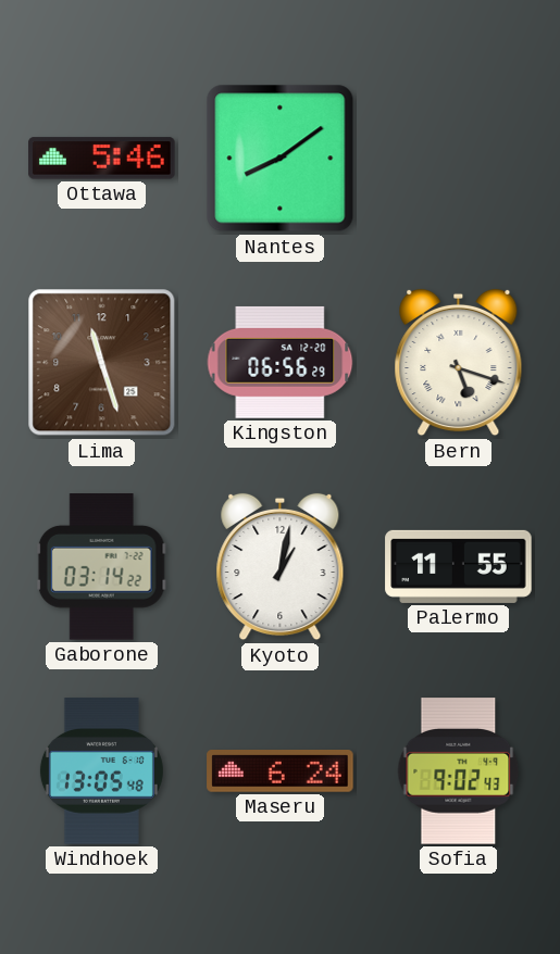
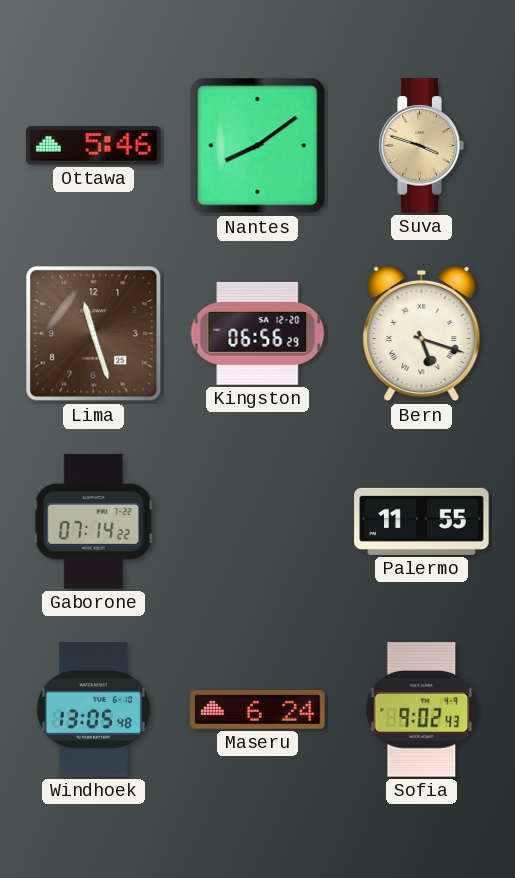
Suva: none -> 3:48
Gaborone: 03:14 -> 07:14
Kyoto: 1:02 -> none
